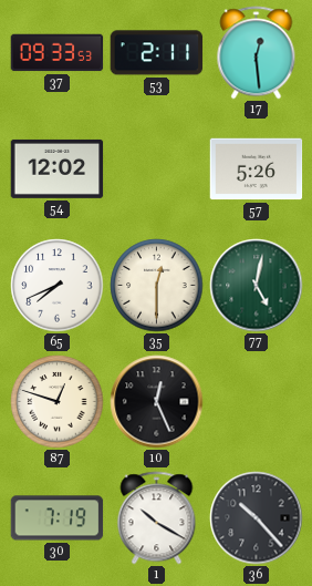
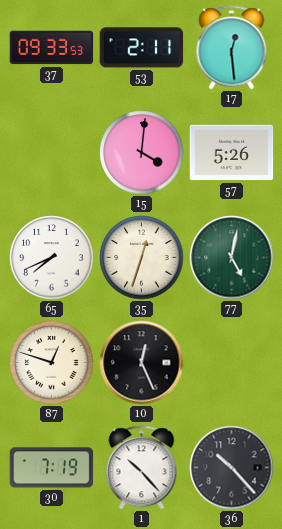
54: 12:02 -> none
15: none -> 4:01
35: 12:30 -> 12:33
1: 10:20 -> 10:23
